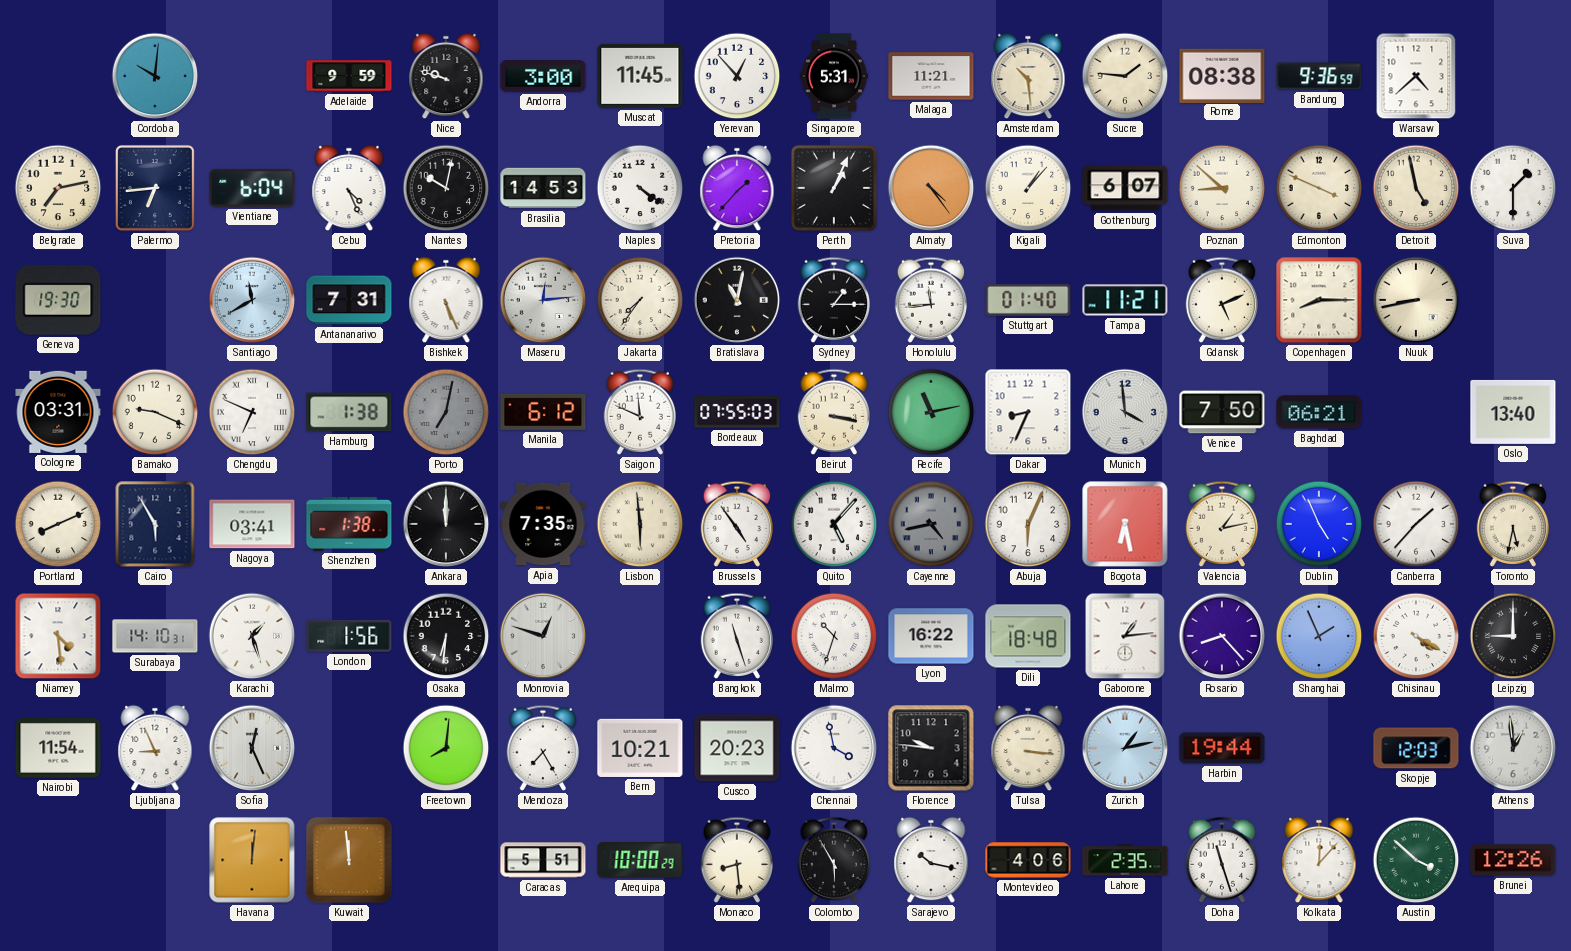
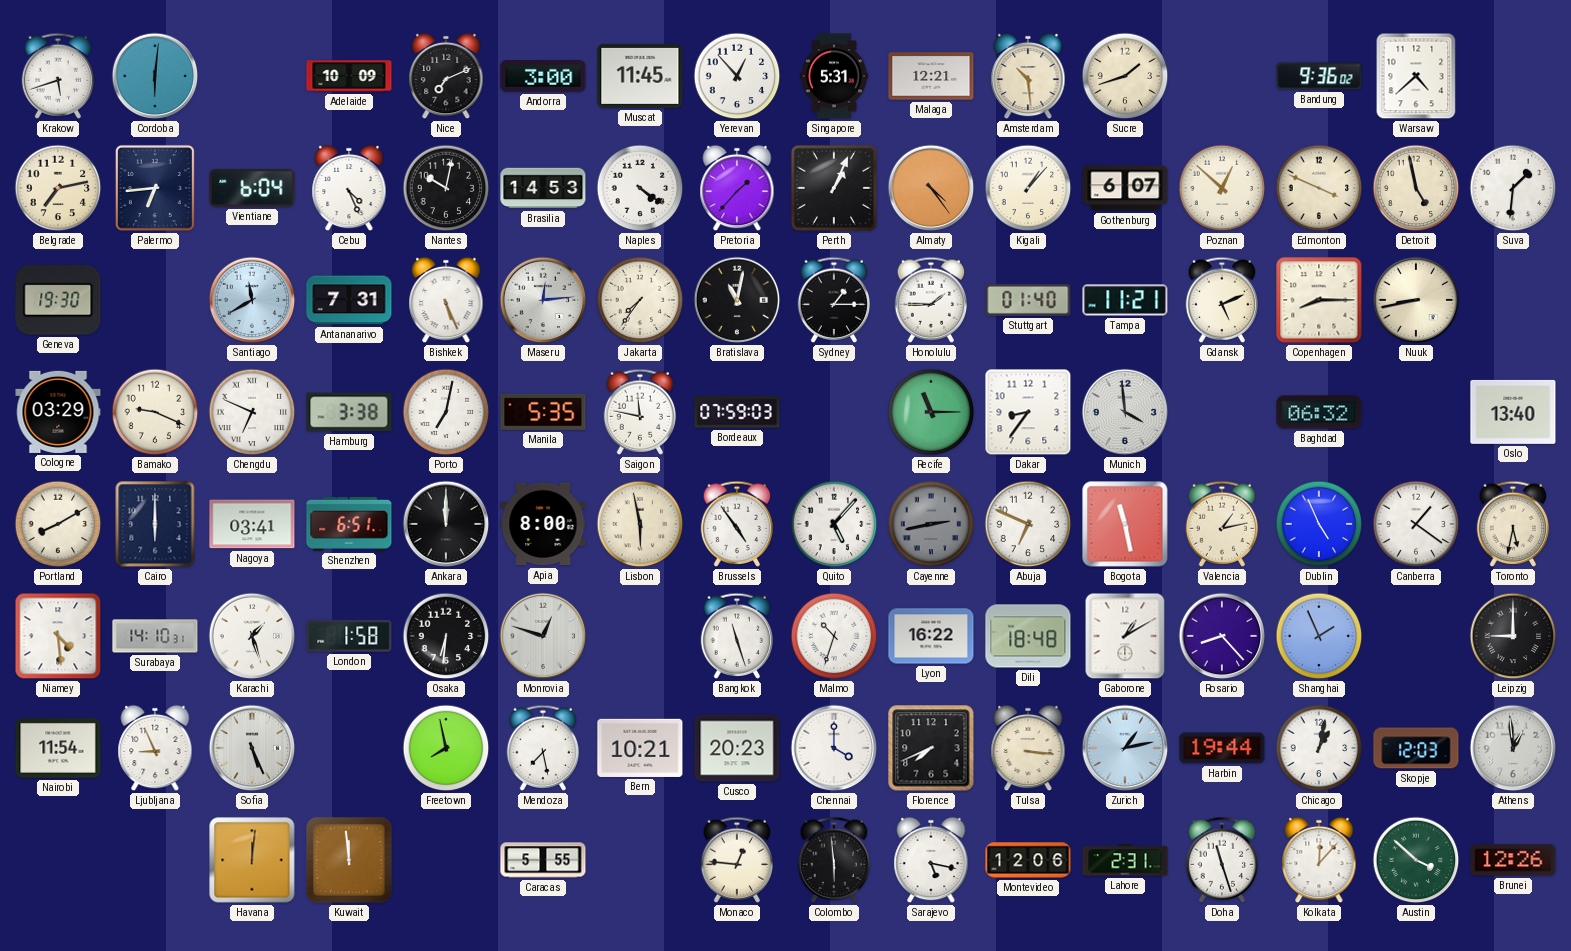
Krakow: none -> 5:42
Cordoba: 10:01 -> 6:01
Adelaide: 9:59 -> 10:09
Nice: 9:48 -> 7:11
Malaga: 11:21 -> 12:21
Sucre: 1:46 -> 1:42
Rome: 08:38 -> none
Bandung: 9:36:59 -> 9:36:02
Poznan: 8:52 -> 12:52
Suva: 1:30 -> 1:31
Honolulu: 11:44 -> 1:45
Cologne: 03:31 -> 03:29
Hamburg: 1:38 -> 3:38
Porto dial: grey -> white
Manila: 6:12 -> 5:35
Saigon: 11:49 -> 11:47
Bordeaux: 07:55 -> 07:59
Beirut: 3:17 -> none
Recife: 11:13 -> 11:15
Dakar: 8:34 -> 8:36
Venice: 7:50 -> none
Baghdad: 06:21 -> 06:32
Portland: 8:11 -> 8:10
Cairo: 5:55 -> 6:00
Shenzhen: 1:38 -> 6:51
Apia: 7:35 -> 8:00
Lisbon: 5:59 -> 5:58
Cayenne: 4:43 -> 2:43
Abuja: 6:04 -> 6:49
Bogota: 6:28 -> 11:28
Canberra: 1:37 -> 1:21
London: 1:56 -> 1:58
Gaborone: 1:14 -> 1:10
Chisinau: 4:20 -> none
Sofia: 12:26 -> 5:26
Freetown: 8:01 -> 7:58
Mendoza: 7:25 -> 7:28
Chennai: 3:58 -> 4:00
Florence: 9:46 -> 7:41
Chicago: none -> 1:02
Caracas: 5:51 -> 5:55
Arequipa: 10:00 -> none
Monaco: 8:29 -> 12:46
Colombo: 5:55 -> 5:59
Sarajevo: 10:17 -> 5:17
Montevideo: 4:06 -> 12:06
Lahore: 2:35 -> 2:31
